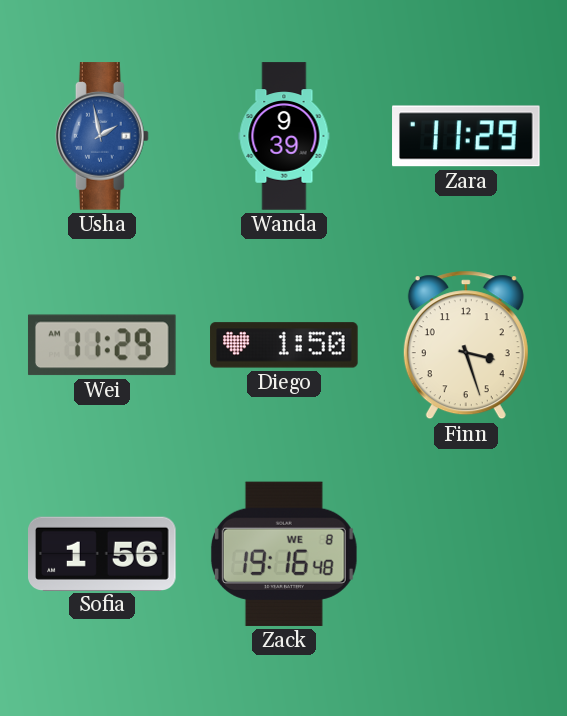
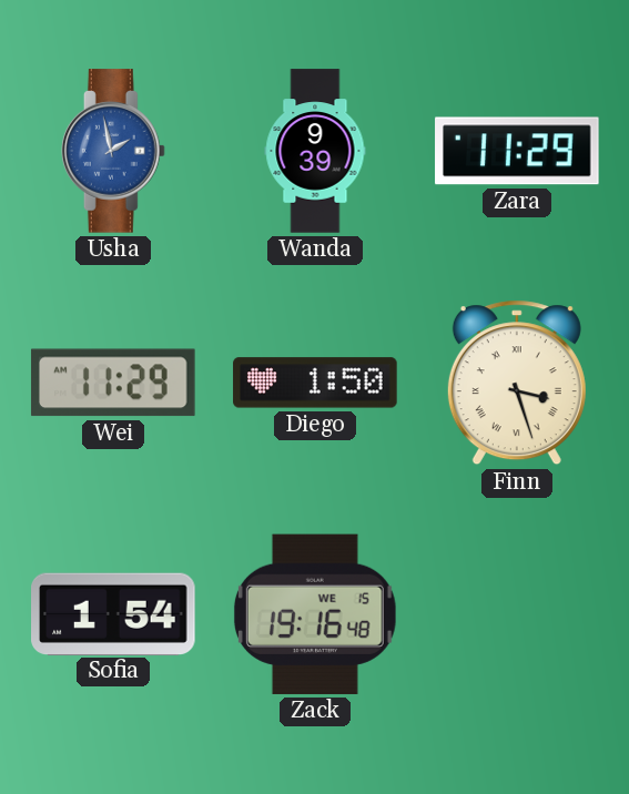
Finn numerals: Arabic -> Roman
Sofia: 1:56 -> 1:54
Zack date: WE 8 -> WE 15
